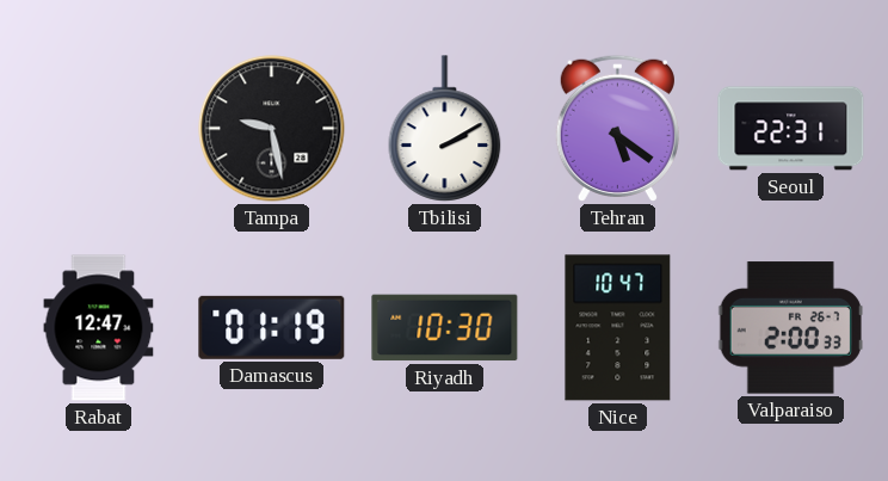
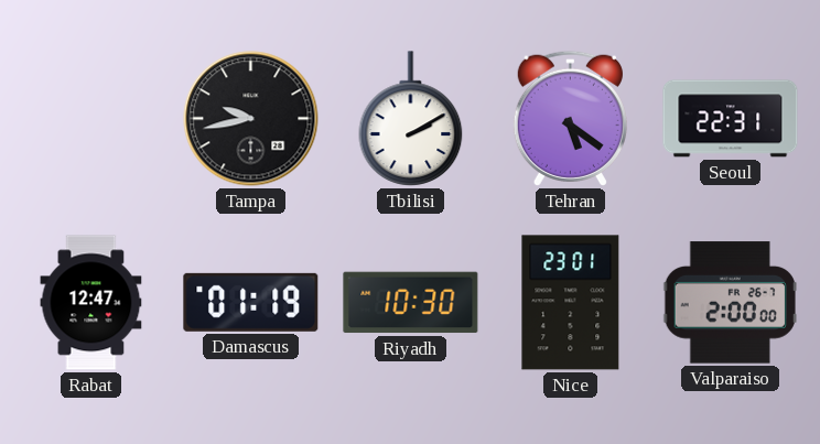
Tampa: 9:28 -> 9:43
Nice: 10:47 -> 23:01
Valparaiso: 2:00:33 -> 2:00:00
